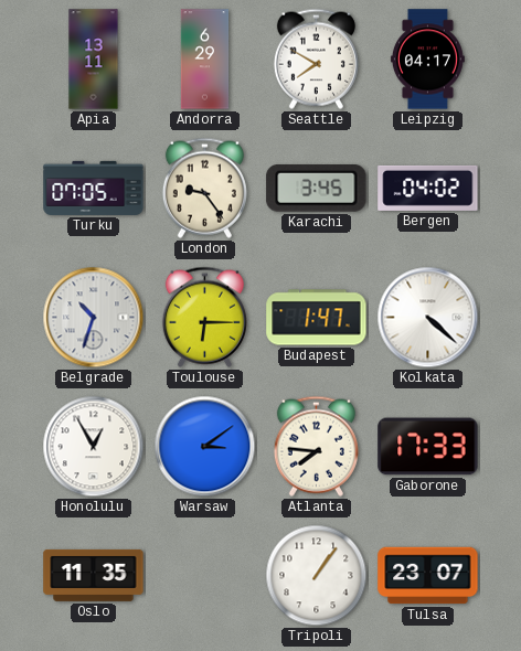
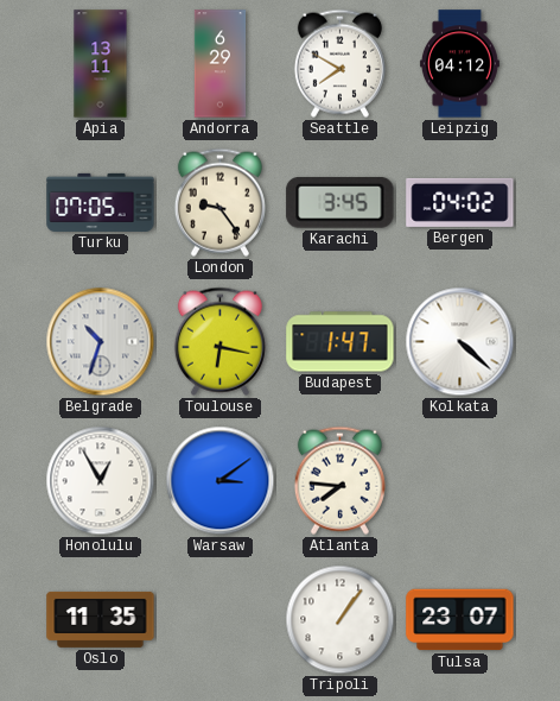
Leipzig: 04:17 -> 04:12
Toulouse: 6:15 -> 6:17
Gaborone: 17:33 -> none
